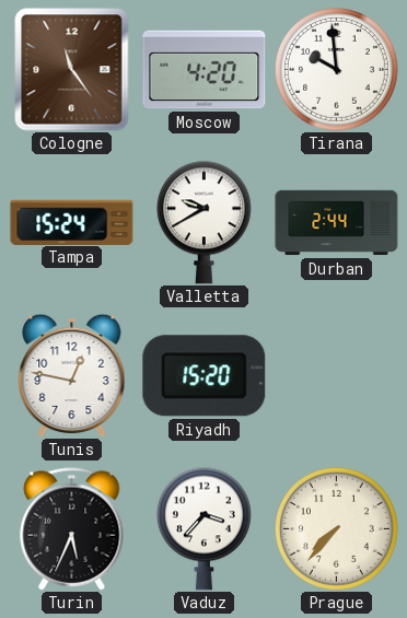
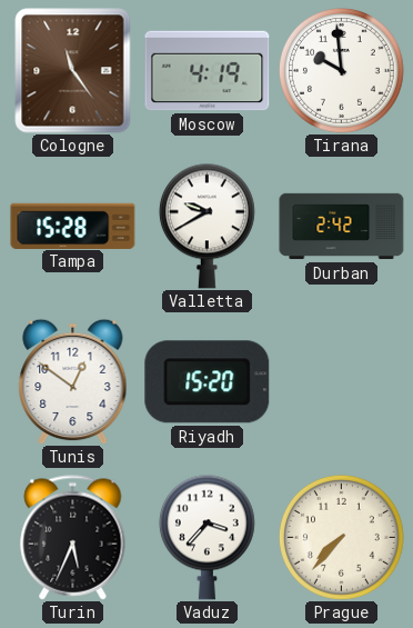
Moscow: 4:20 -> 4:19
Tampa: 15:24 -> 15:28
Durban: 2:44 -> 2:42
Tunis: 12:47 -> 12:51
